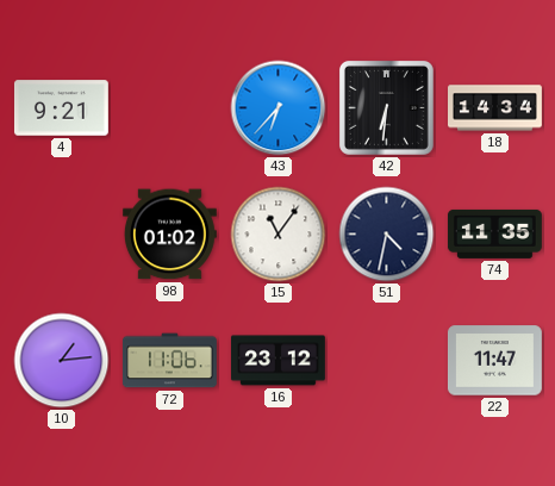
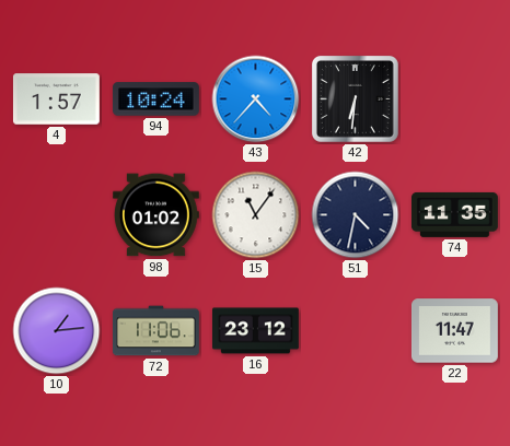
4: 9:21 -> 1:57
94: none -> 10:24
43: 6:37 -> 4:37
18: 14:34 -> none
